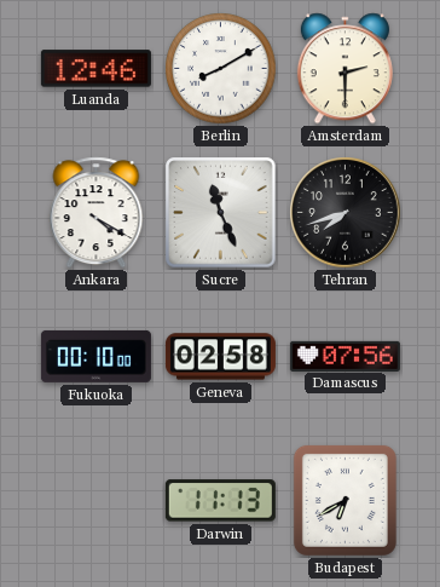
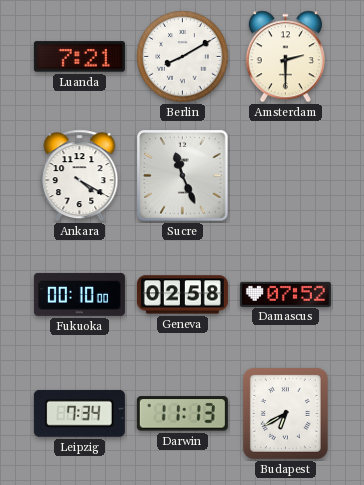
Luanda: 12:46 -> 7:21
Tehran: 7:42 -> none
Damascus: 07:56 -> 07:52
Leipzig: none -> 7:34
